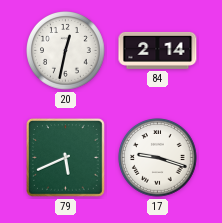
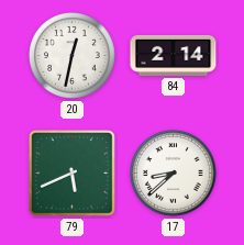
17: 9:18 -> 8:38
